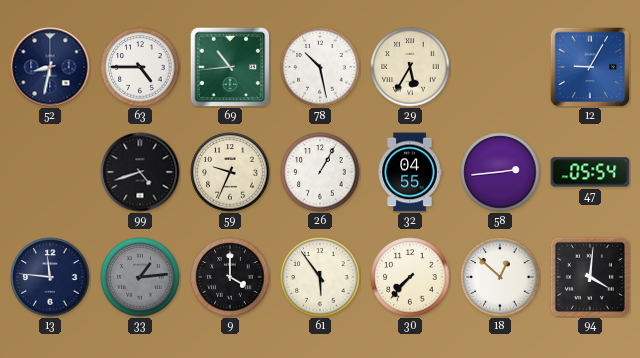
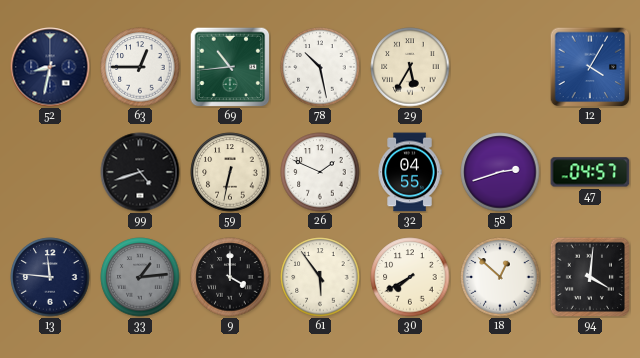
63: 4:45 -> 12:45
12: 9:05 -> 4:05
59: 9:34 -> 6:32
26: 1:05 -> 1:49
58: 2:44 -> 2:42
47: 05:54 -> 04:57
30: 7:37 -> 7:40
